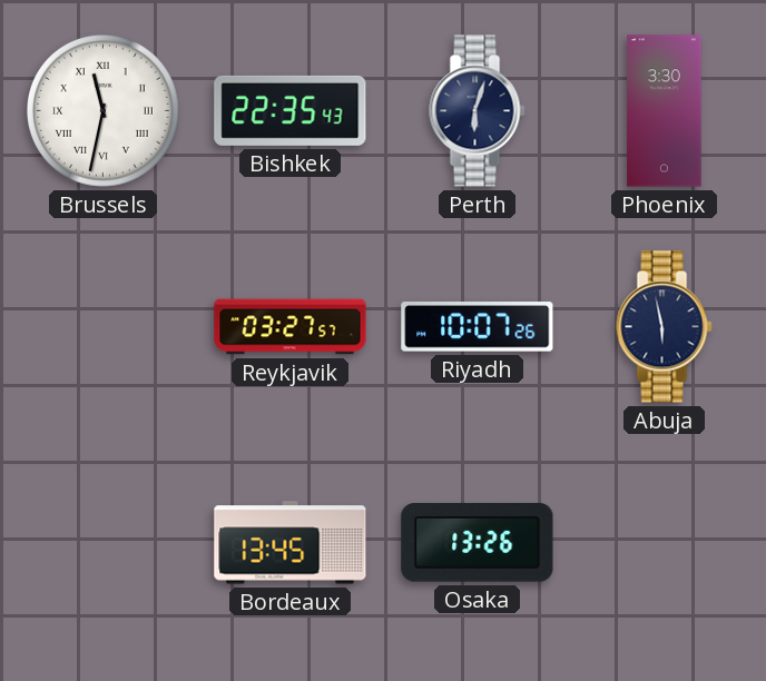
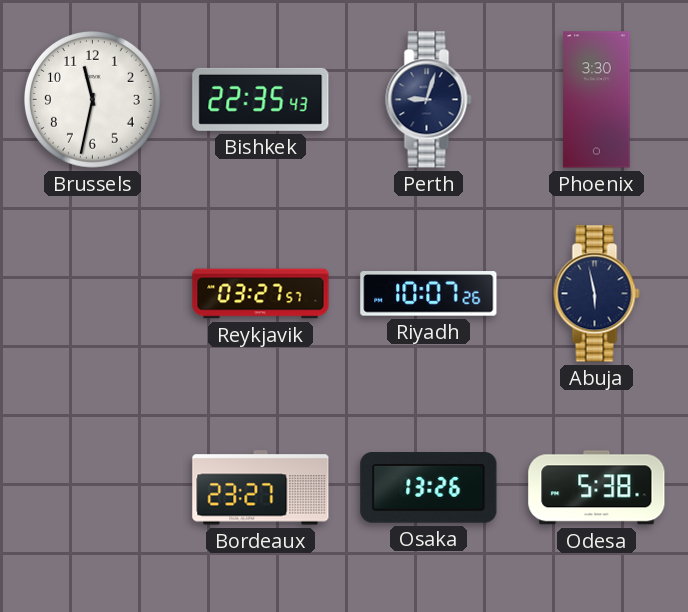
Brussels numerals: Roman -> Arabic
Perth: 6:03 -> 9:03
Bordeaux: 13:45 -> 23:27
Odesa: none -> 5:38
